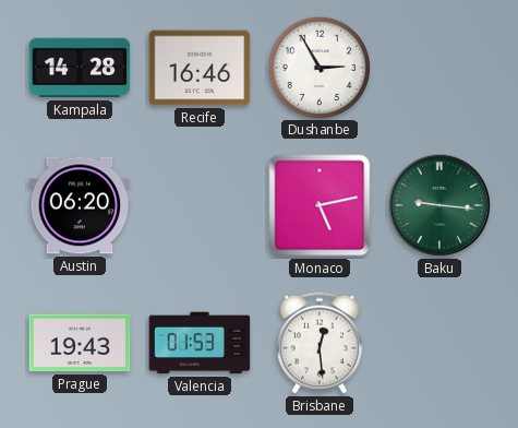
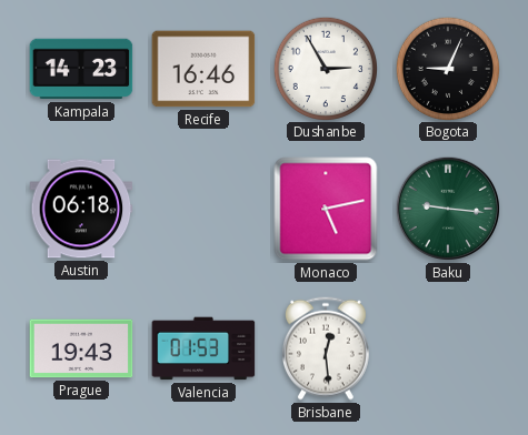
Kampala: 14:28 -> 14:23
Bogota: none -> 9:04
Austin: 06:20 -> 06:18
